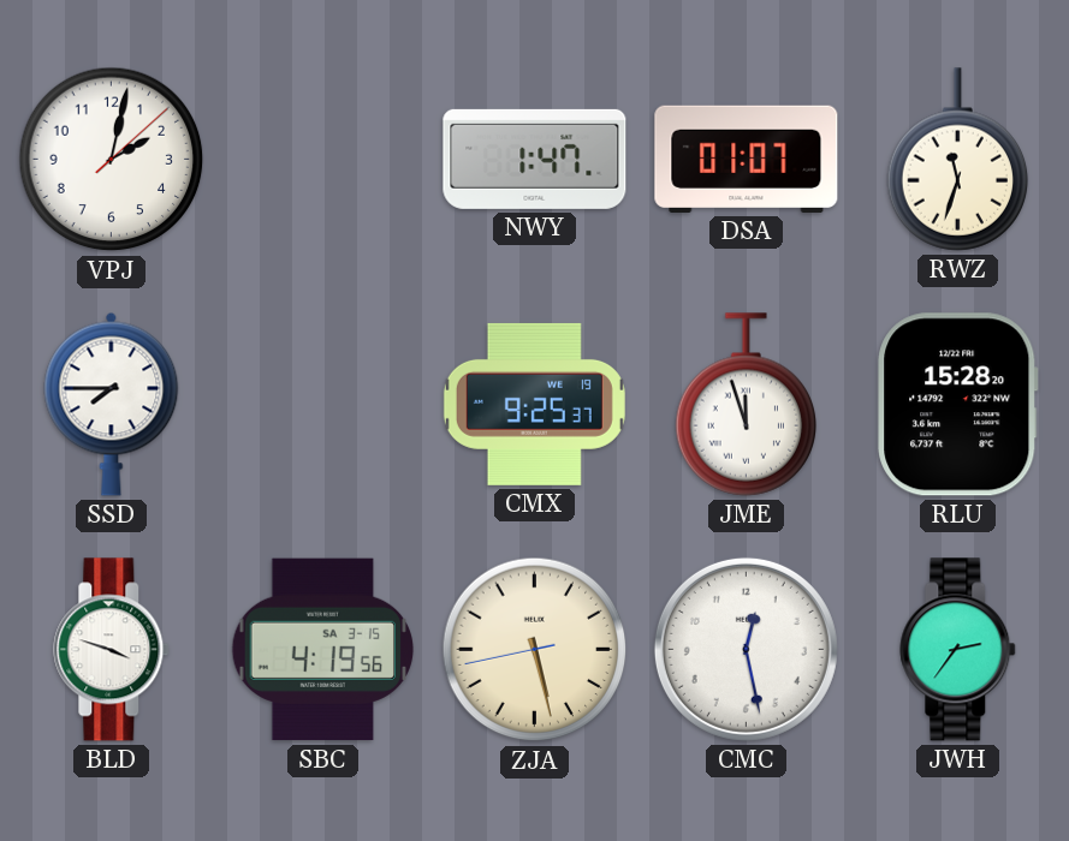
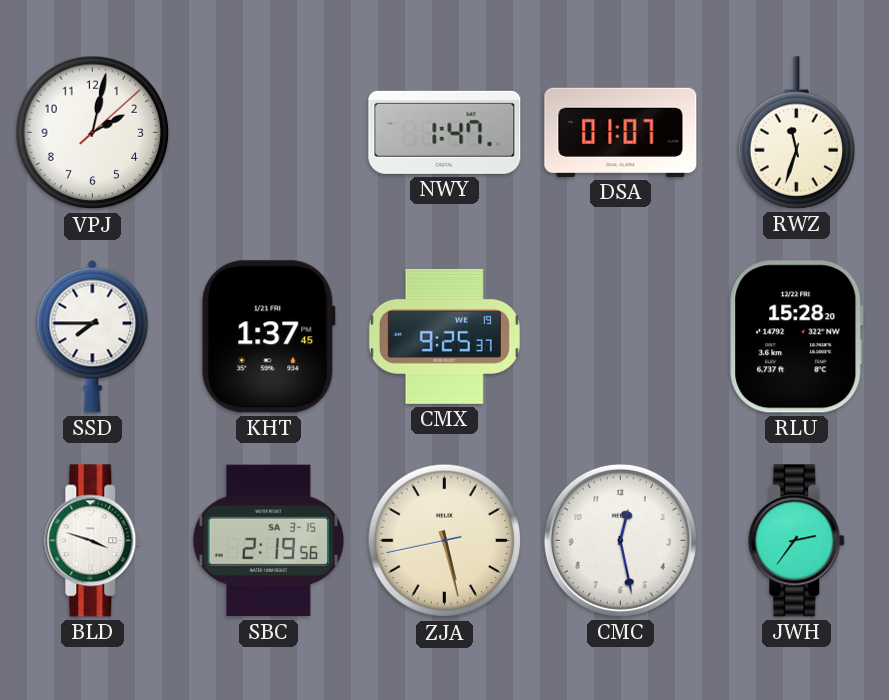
KHT: none -> 1:37
JME: 11:57 -> none
SBC: 4:19 -> 2:19
